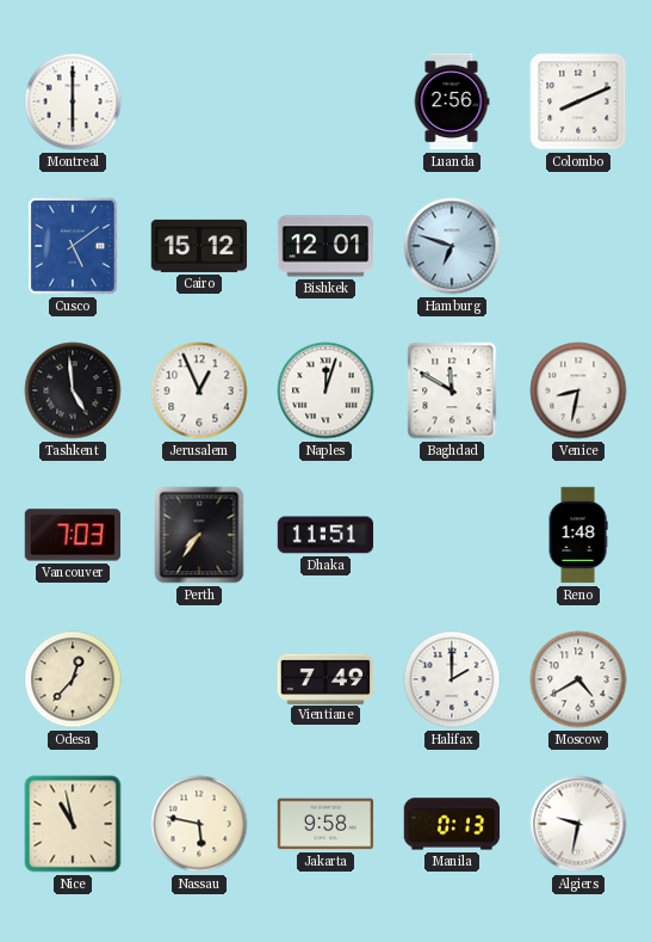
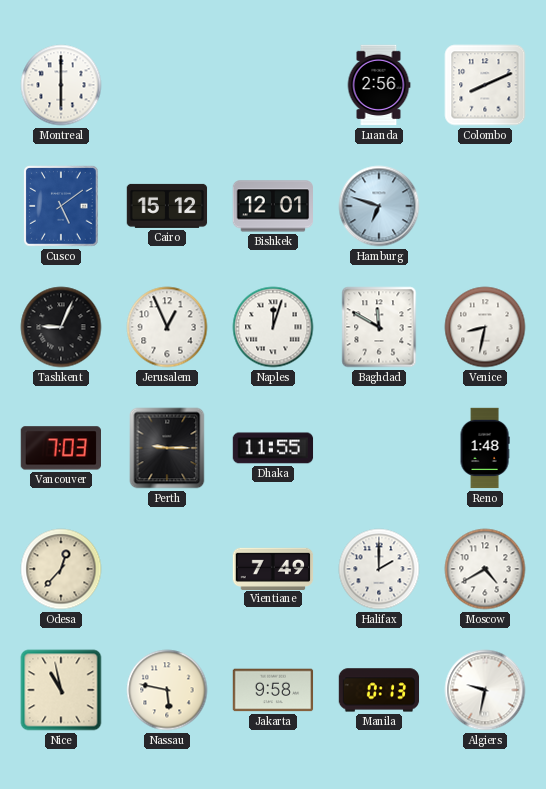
Tashkent: 4:59 -> 9:04
Perth: 7:36 -> 9:15
Dhaka: 11:51 -> 11:55
